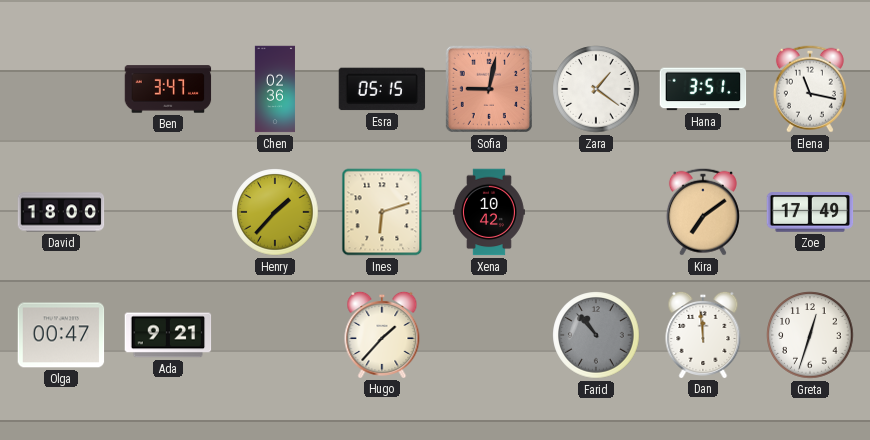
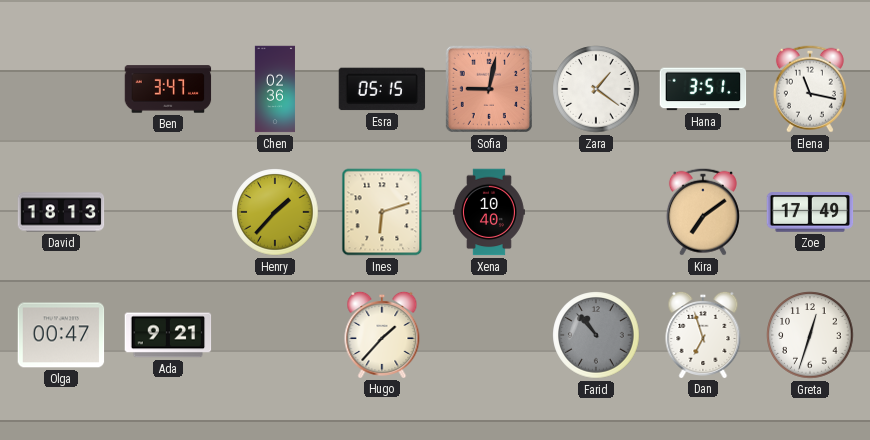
David: 18:00 -> 18:13
Xena: 10:42 -> 10:40
Dan: 11:59 -> 6:57
